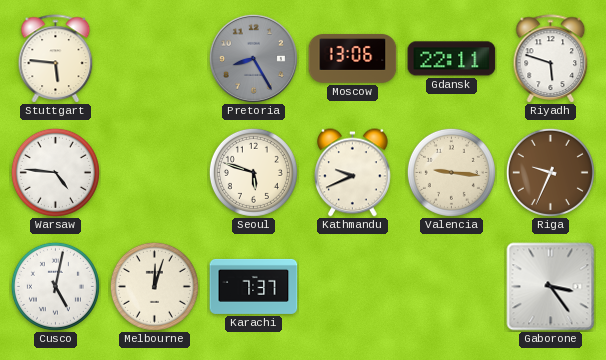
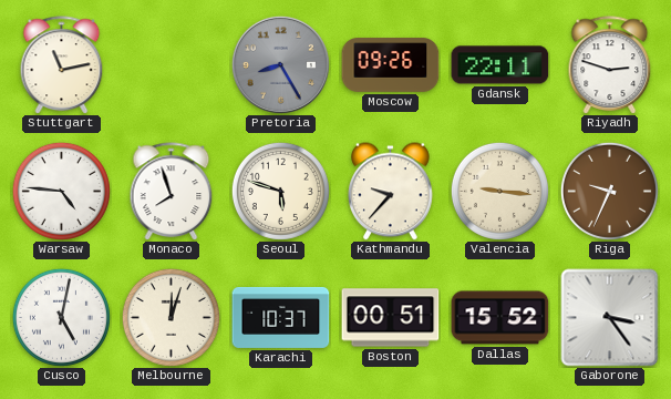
Stuttgart: 5:46 -> 11:13
Moscow: 13:06 -> 09:26
Riyadh: 5:48 -> 2:48
Monaco: none -> 7:57
Kathmandu: 9:41 -> 9:37
Karachi: 7:37 -> 10:37
Boston: none -> 00:51
Dallas: none -> 15:52
